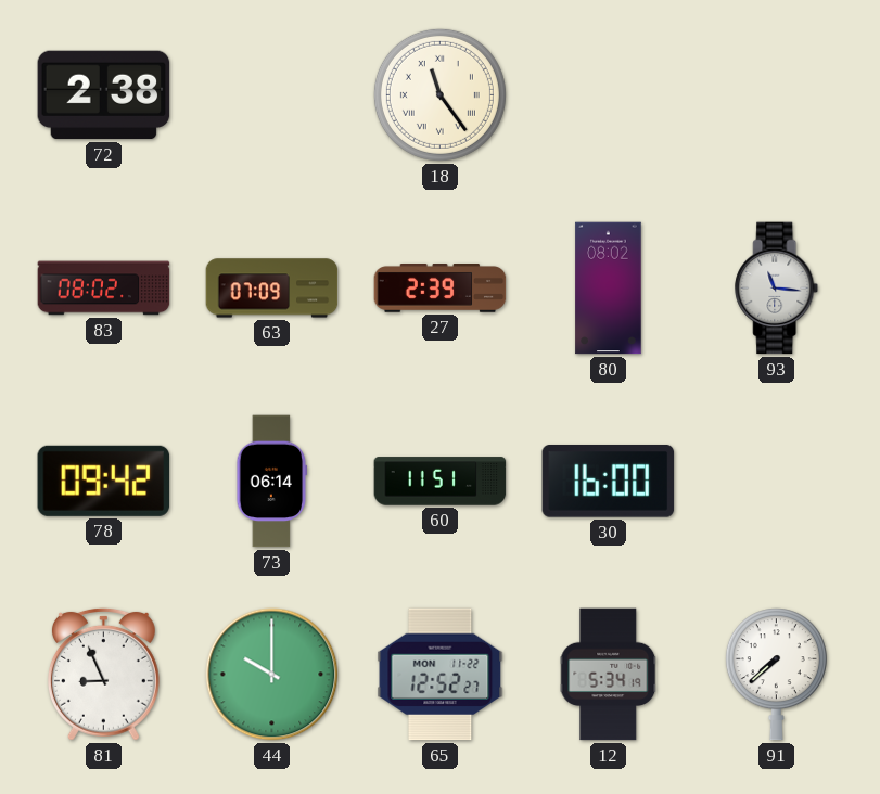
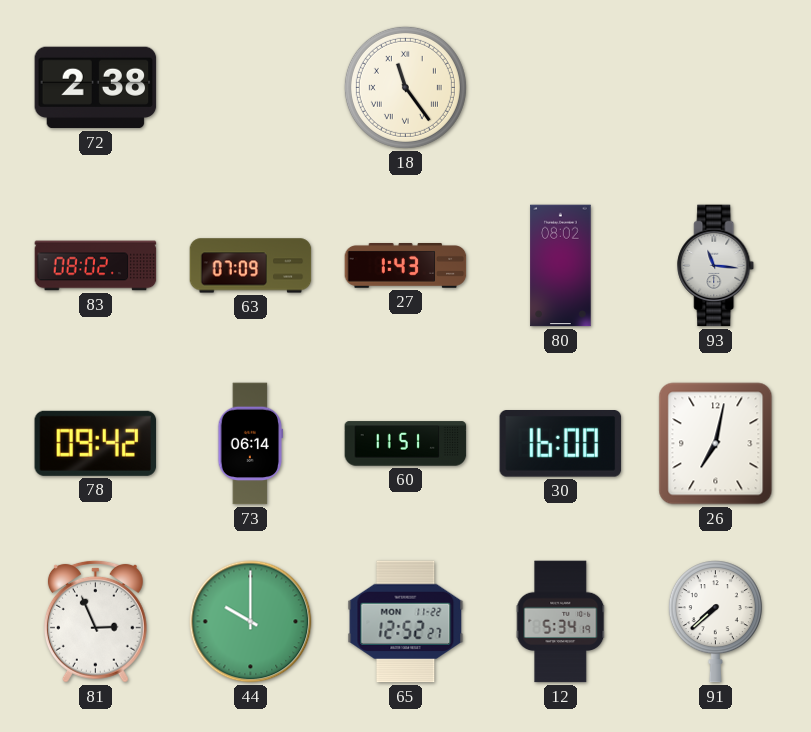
27: 2:39 -> 1:43
26: none -> 7:02
81: 8:56 -> 2:56
